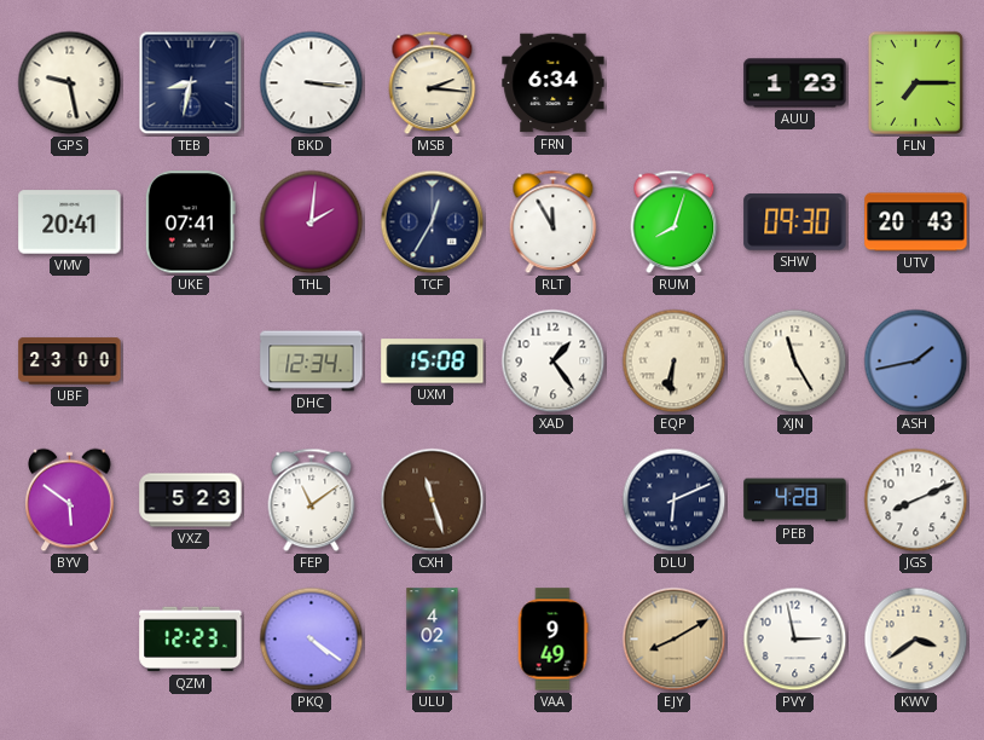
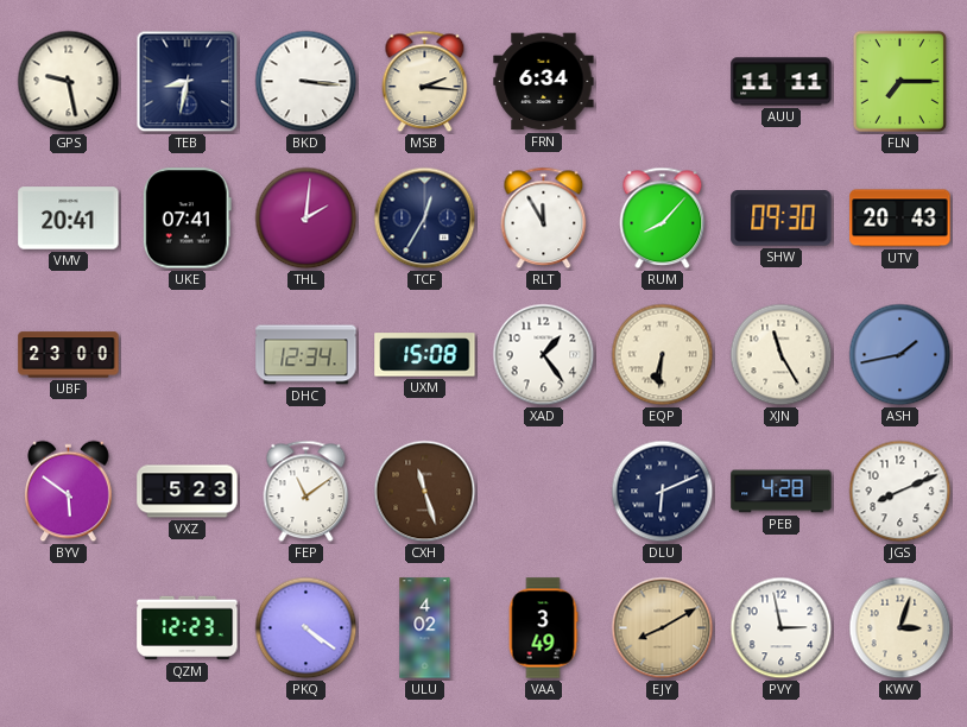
AUU: 1:23 -> 11:11
RUM: 8:03 -> 8:07
VAA: 9:49 -> 3:49
KWV: 3:39 -> 3:03
